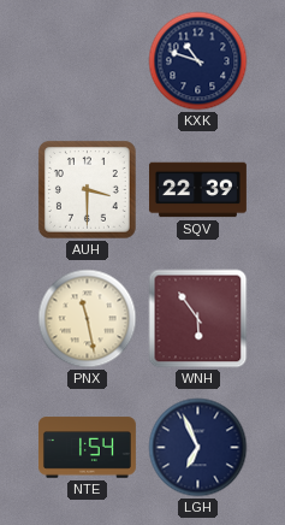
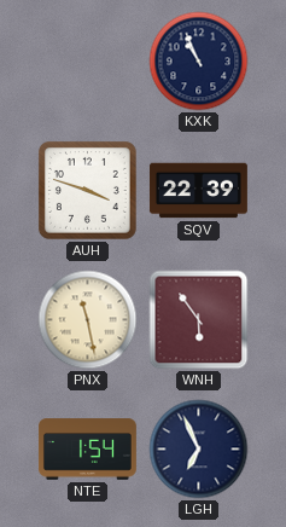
KXK: 10:48 -> 10:56
AUH: 3:30 -> 3:48
